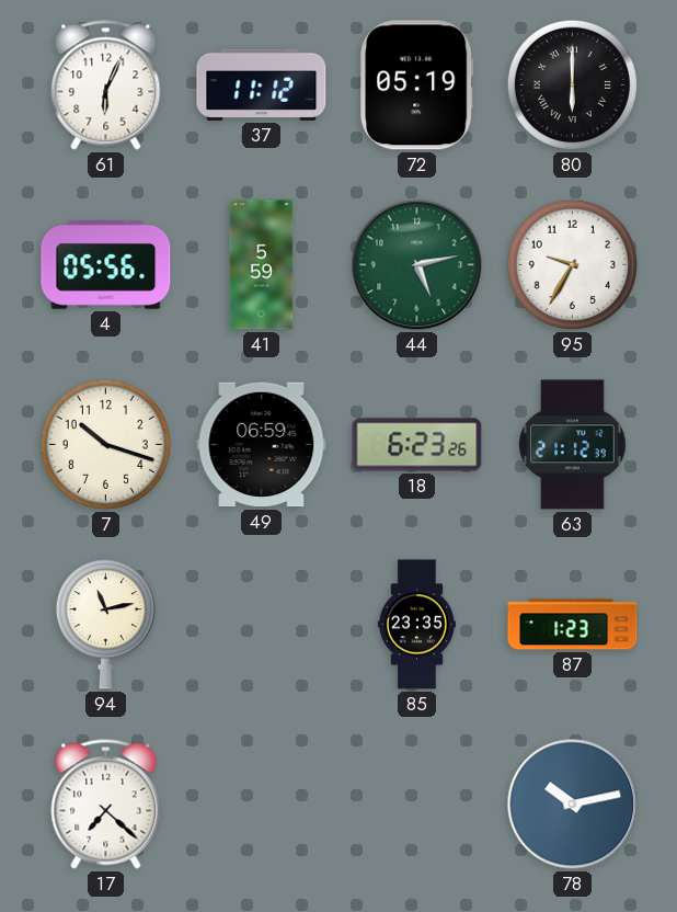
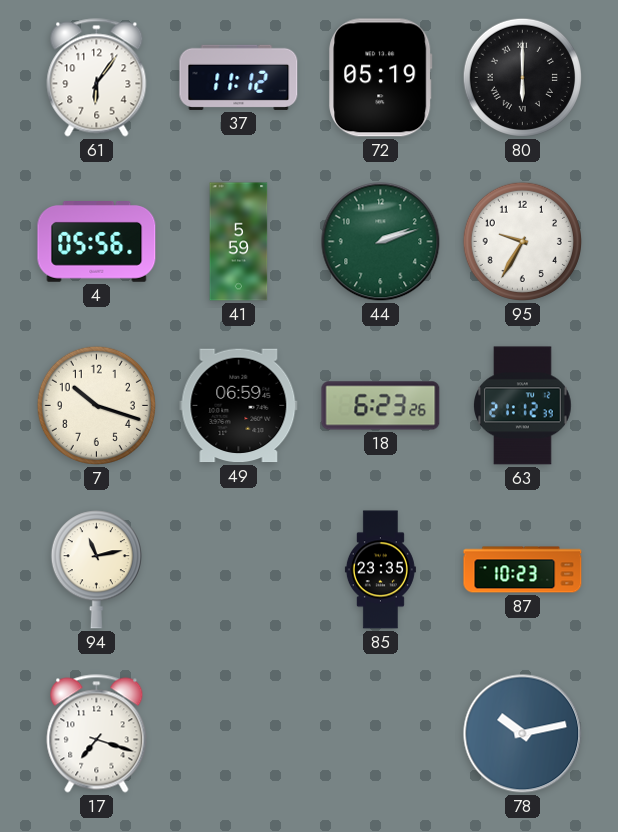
61: 6:04 -> 6:06
44: 5:13 -> 2:12
87: 1:23 -> 10:23
17: 7:22 -> 7:18
